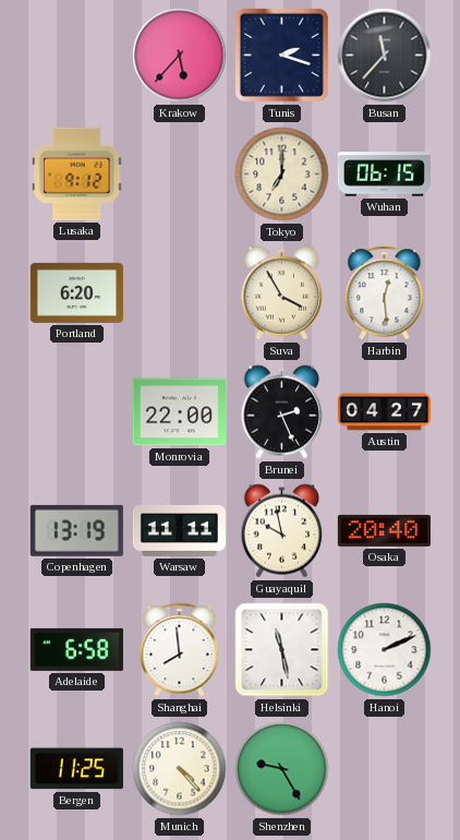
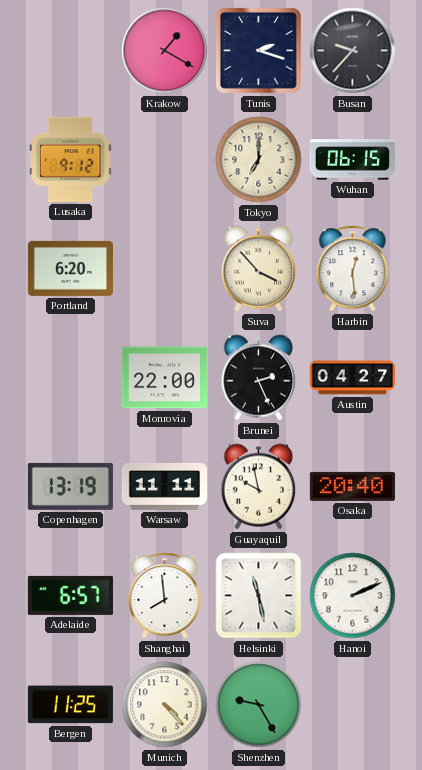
Krakow: 5:37 -> 1:20
Busan: 11:37 -> 9:37
Suva: 3:55 -> 3:53
Adelaide: 6:58 -> 6:57
